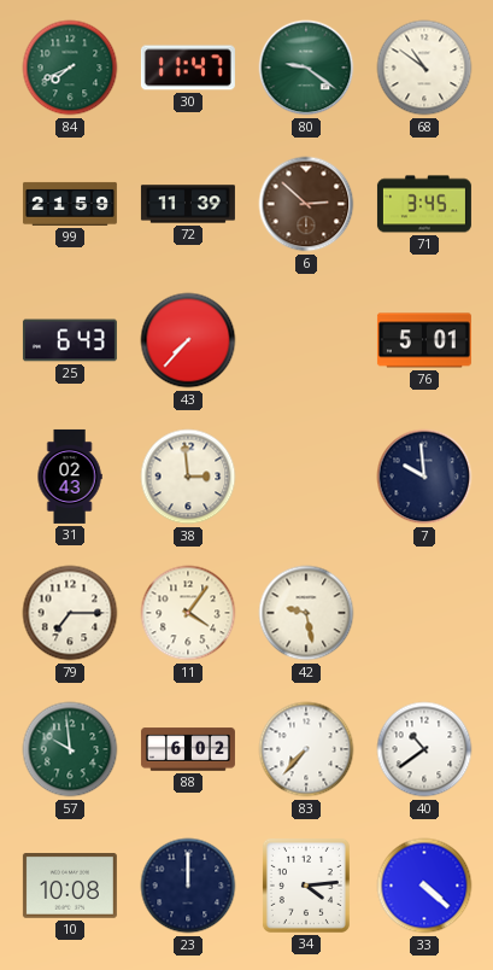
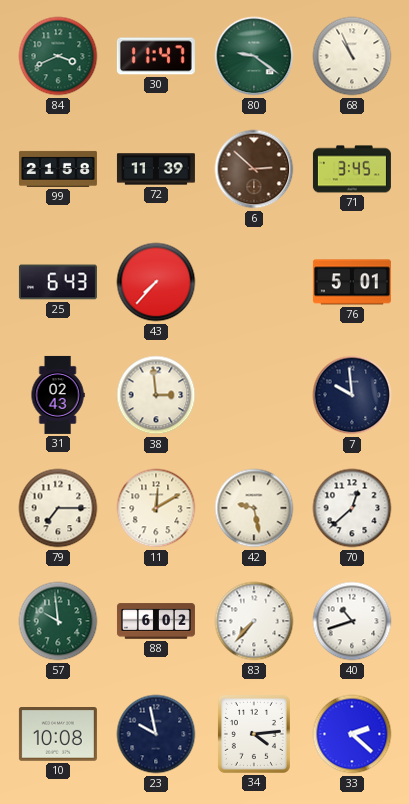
84: 7:41 -> 3:41
68: 10:51 -> 10:56
99: 21:59 -> 21:58
11: 4:06 -> 12:10
70: none -> 12:38
40: 10:39 -> 10:42
23: 12:00 -> 9:58
33: 4:22 -> 2:22
